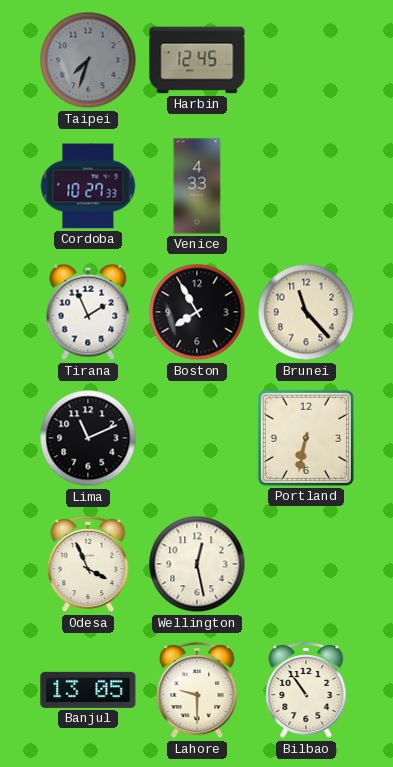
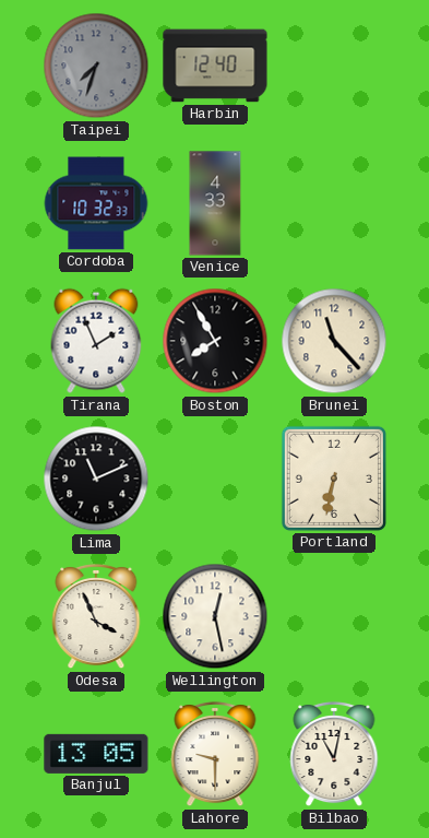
Harbin: 12:45 -> 12:40
Cordoba: 10:27 -> 10:32
Bilbao: 10:54 -> 11:02
